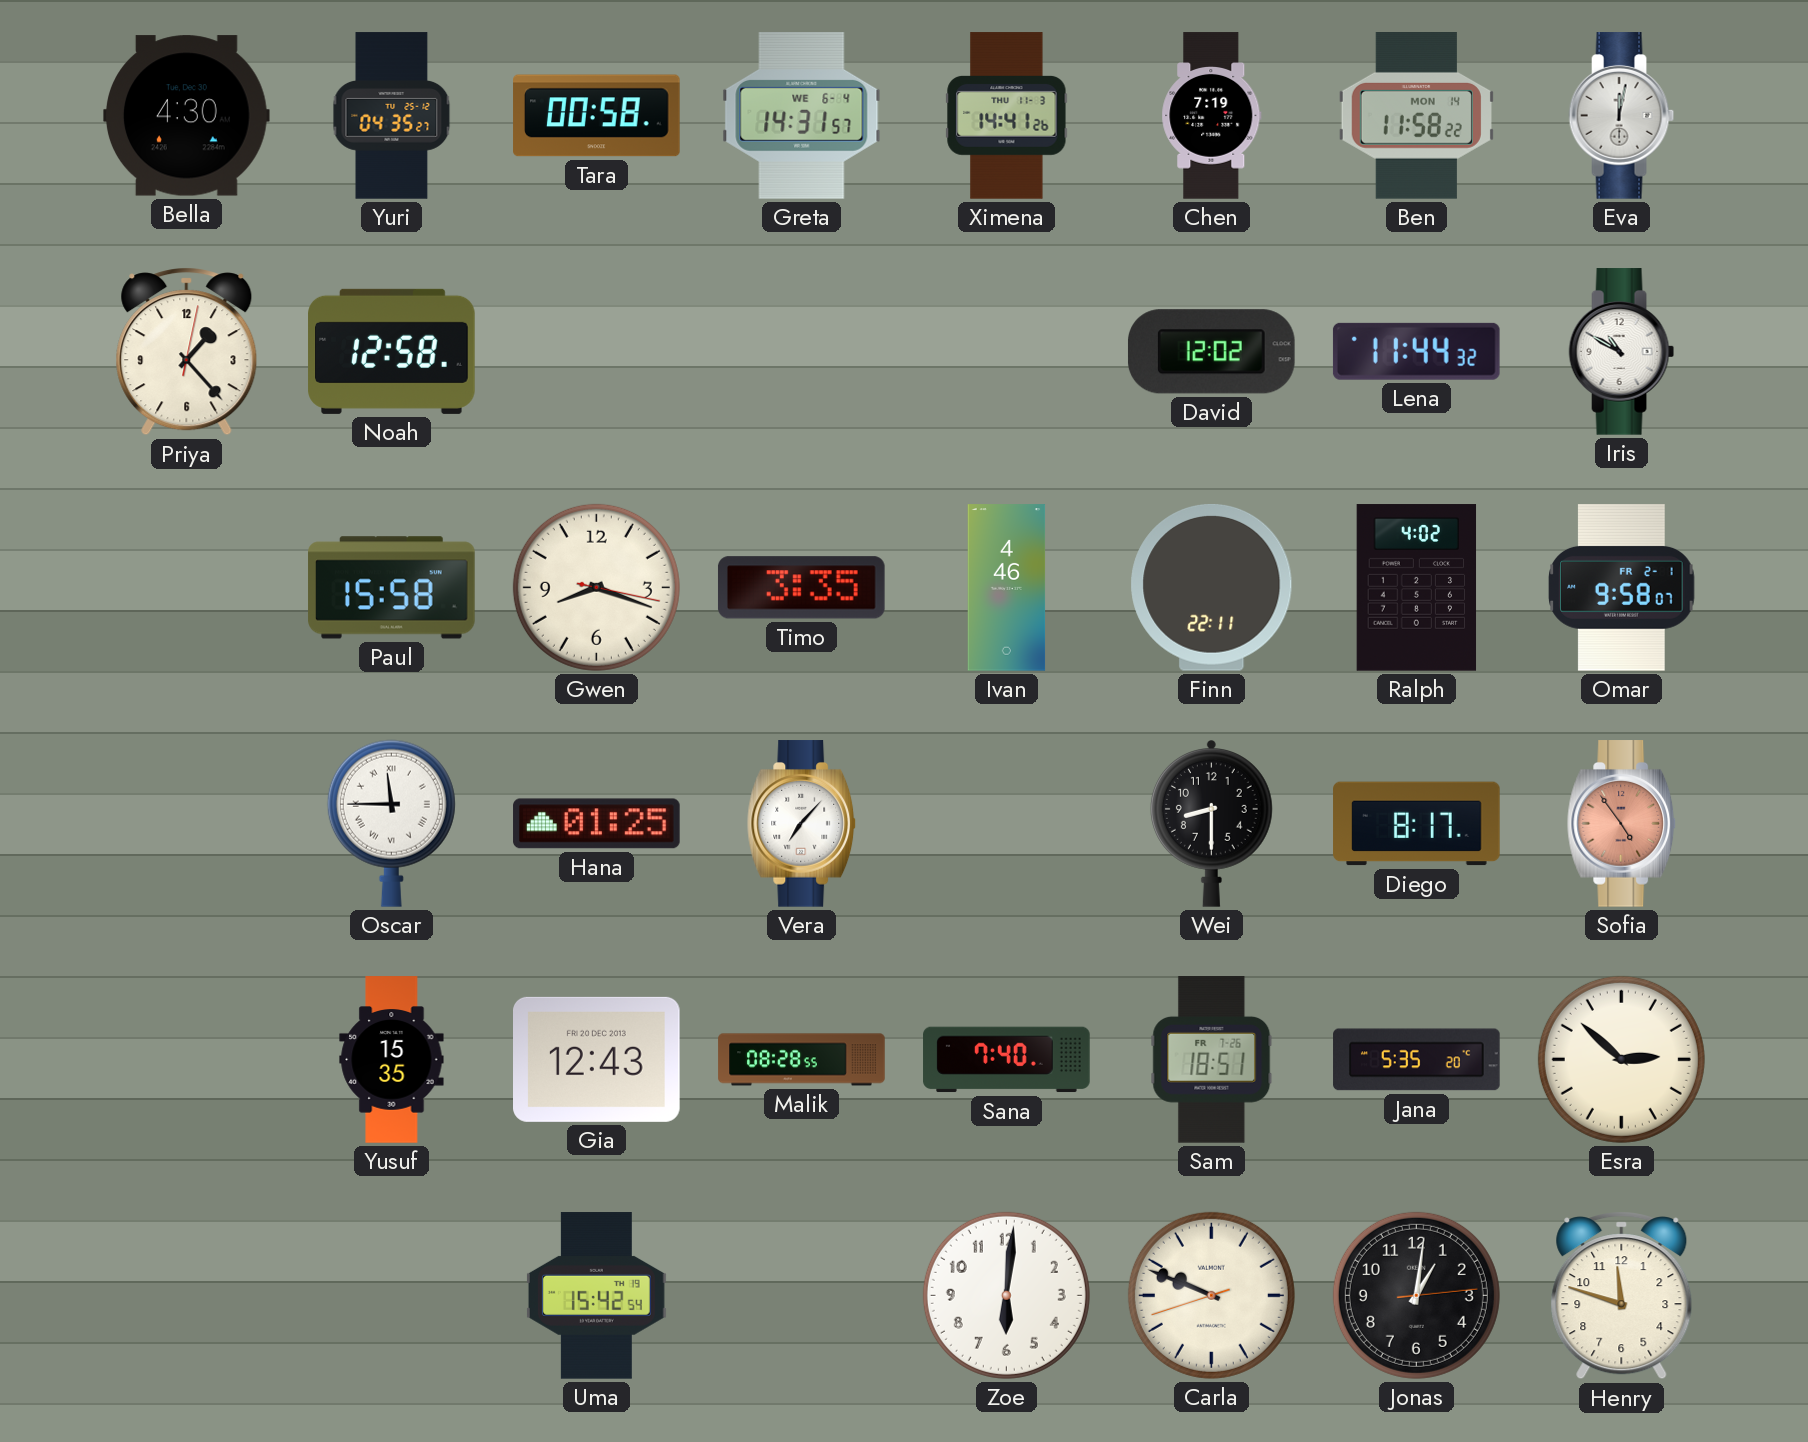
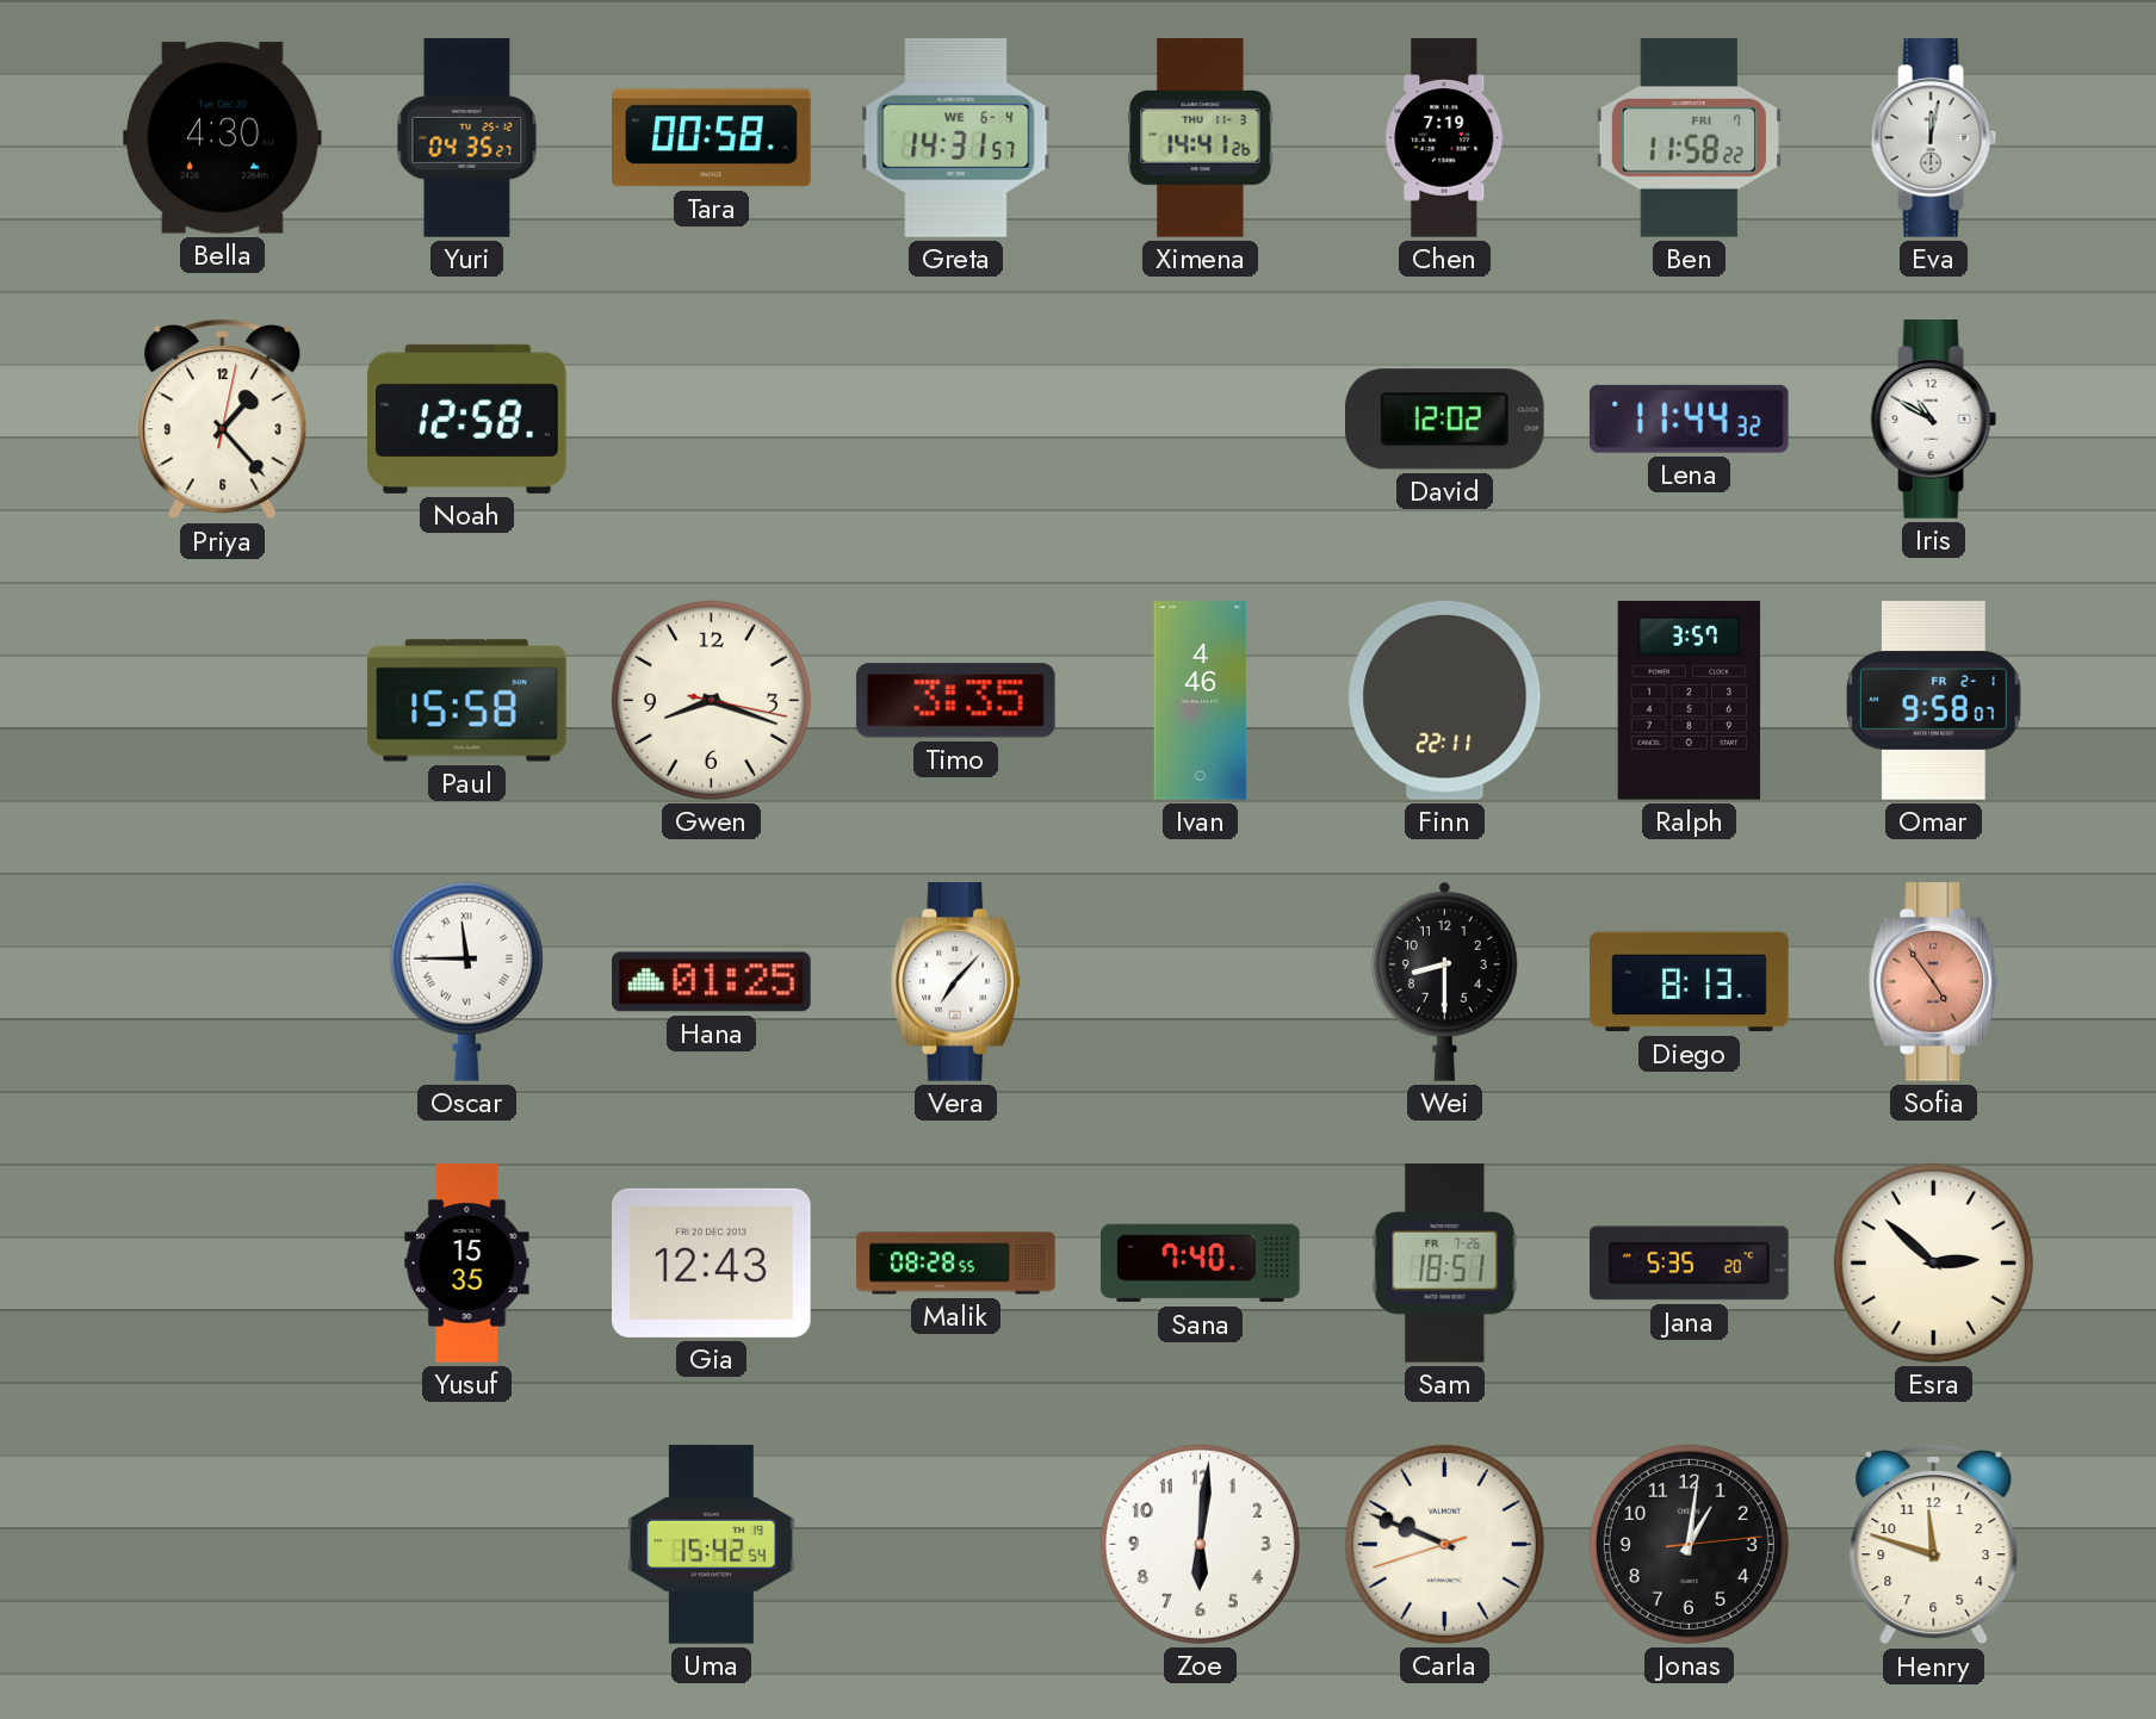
Ben date: MON 14 -> FRI 7
Ralph: 4:02 -> 3:57
Diego: 8:17 -> 8:13
